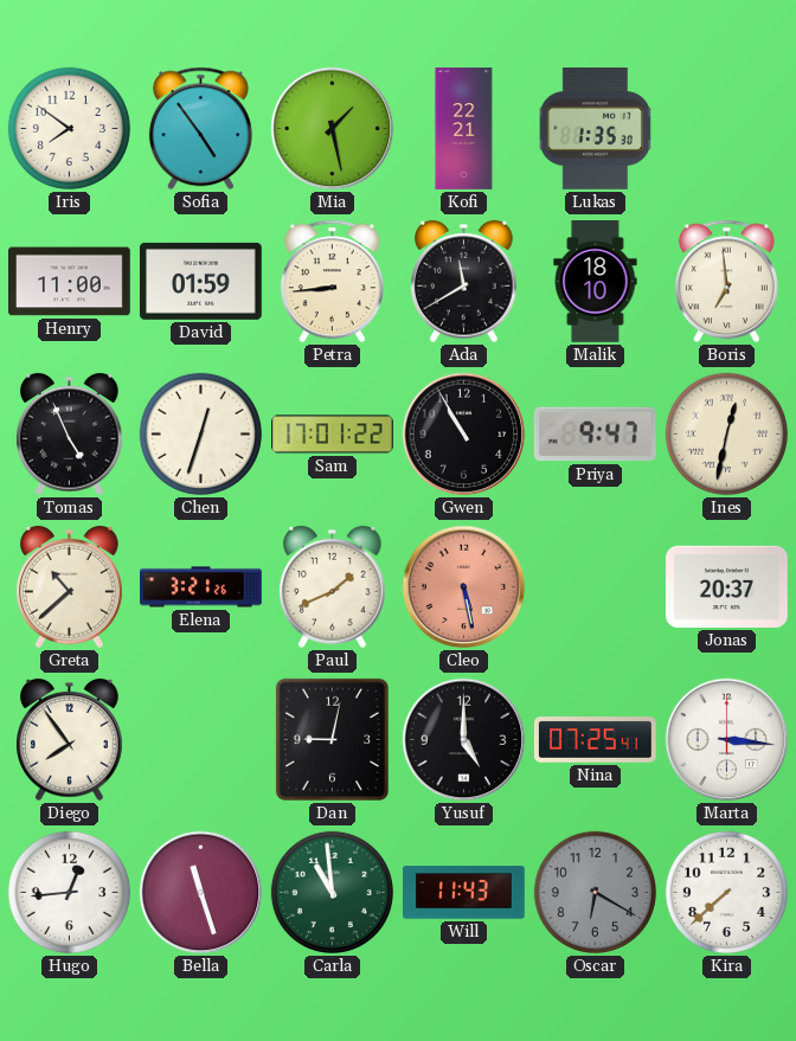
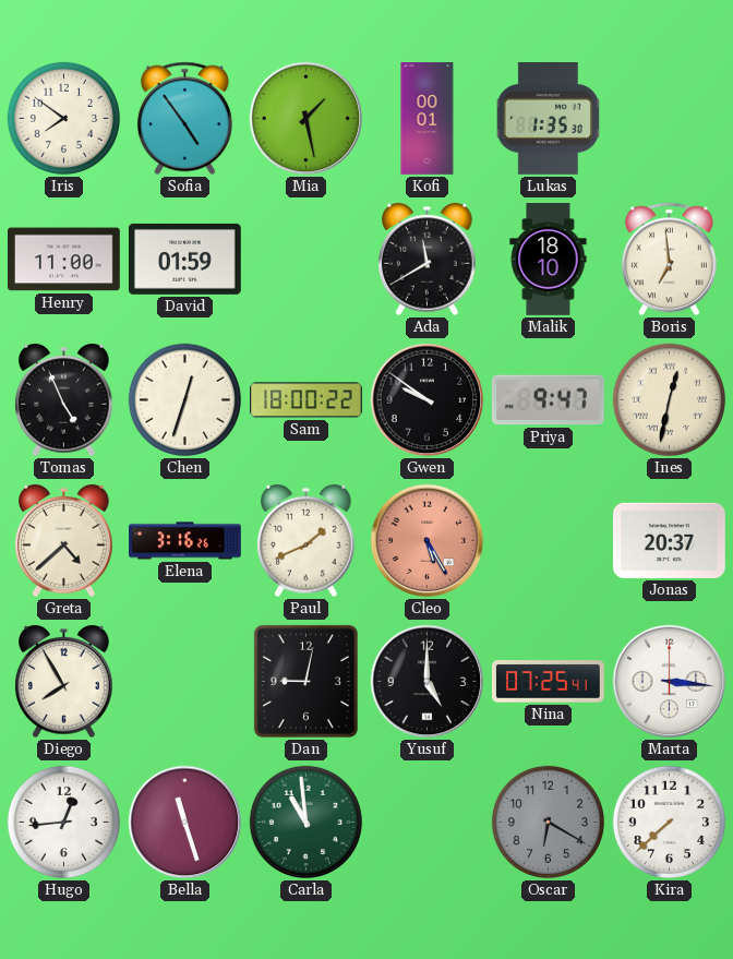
Kofi: 22:21 -> 00:01
Petra: 8:44 -> none
Sam: 17:01 -> 18:00
Gwen: 10:55 -> 9:51
Greta: 10:38 -> 4:38
Elena: 3:21 -> 3:16
Cleo: 5:28 -> 5:25
Diego: 7:54 -> 7:55
Will: 11:43 -> none
